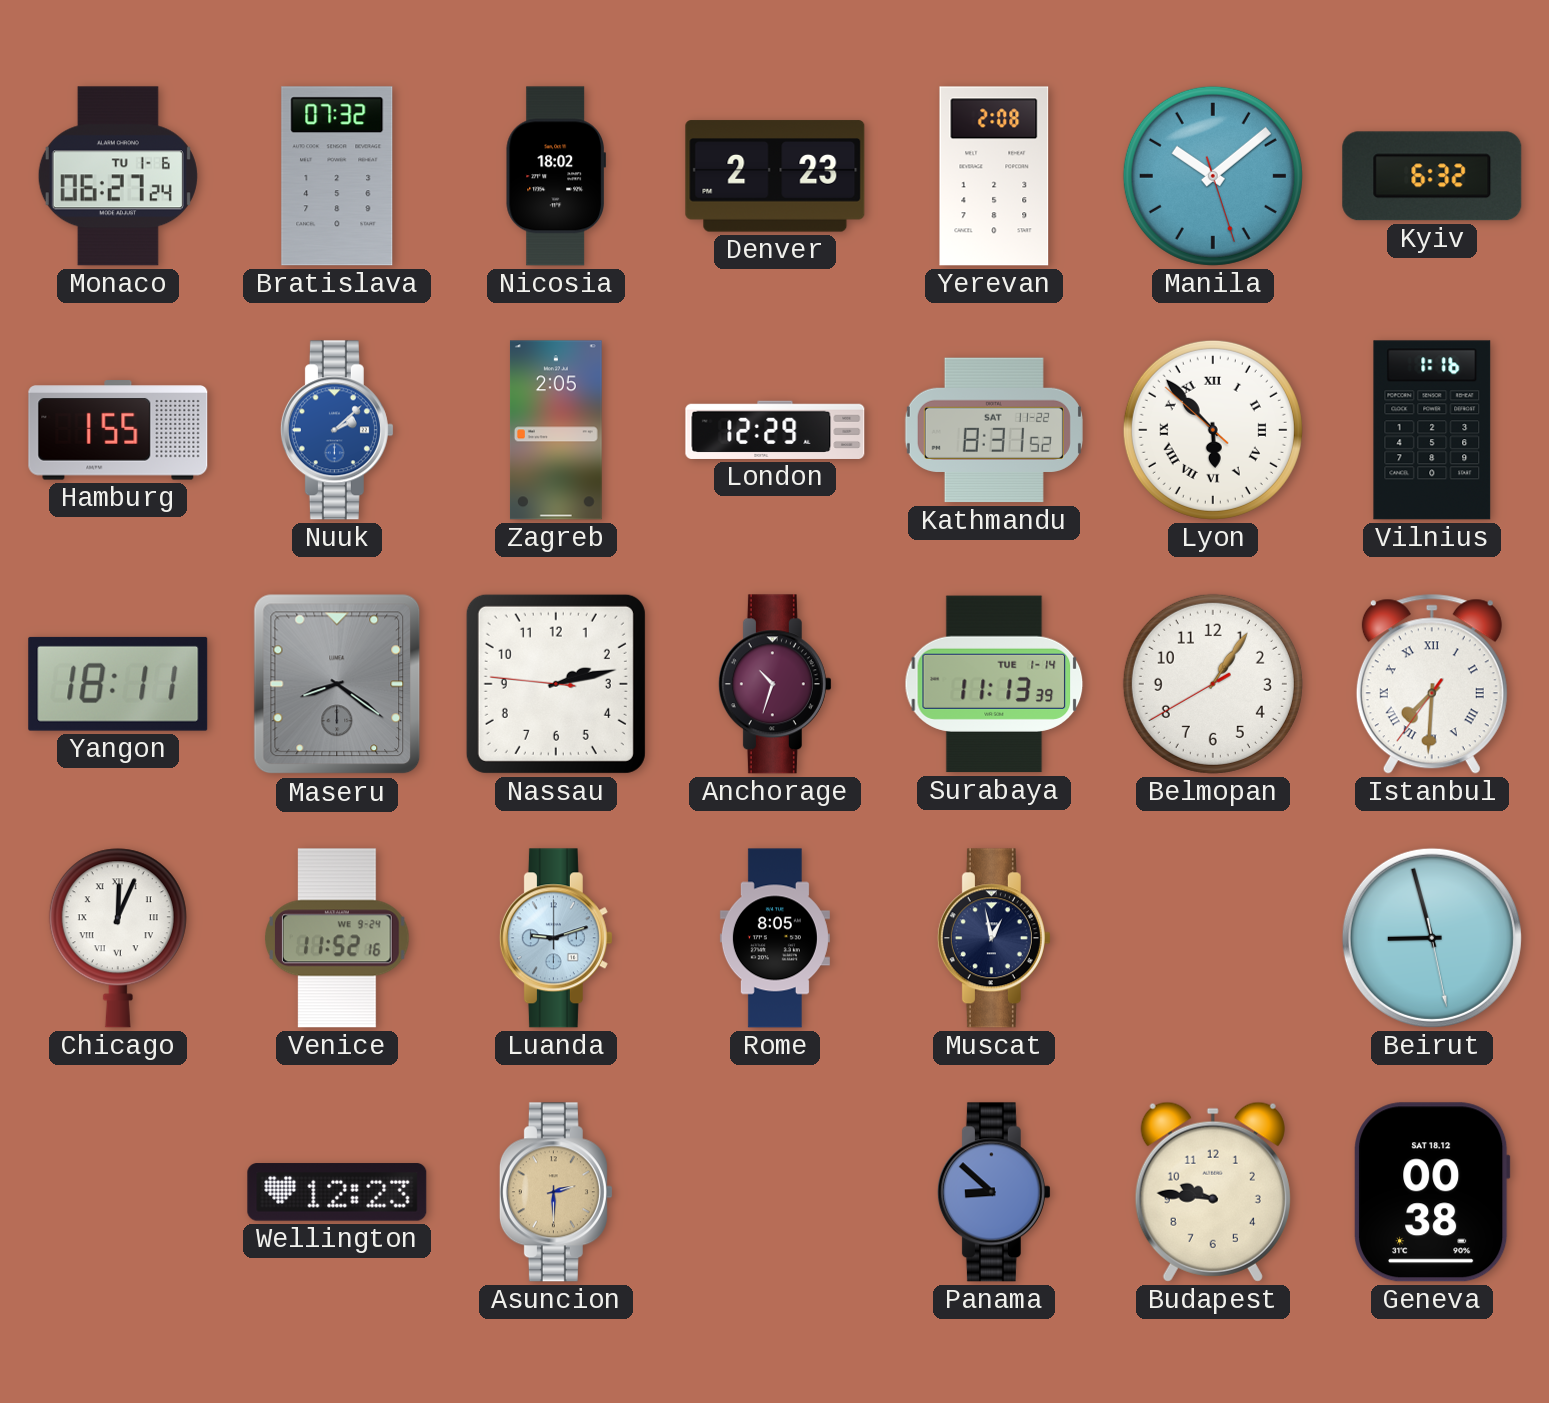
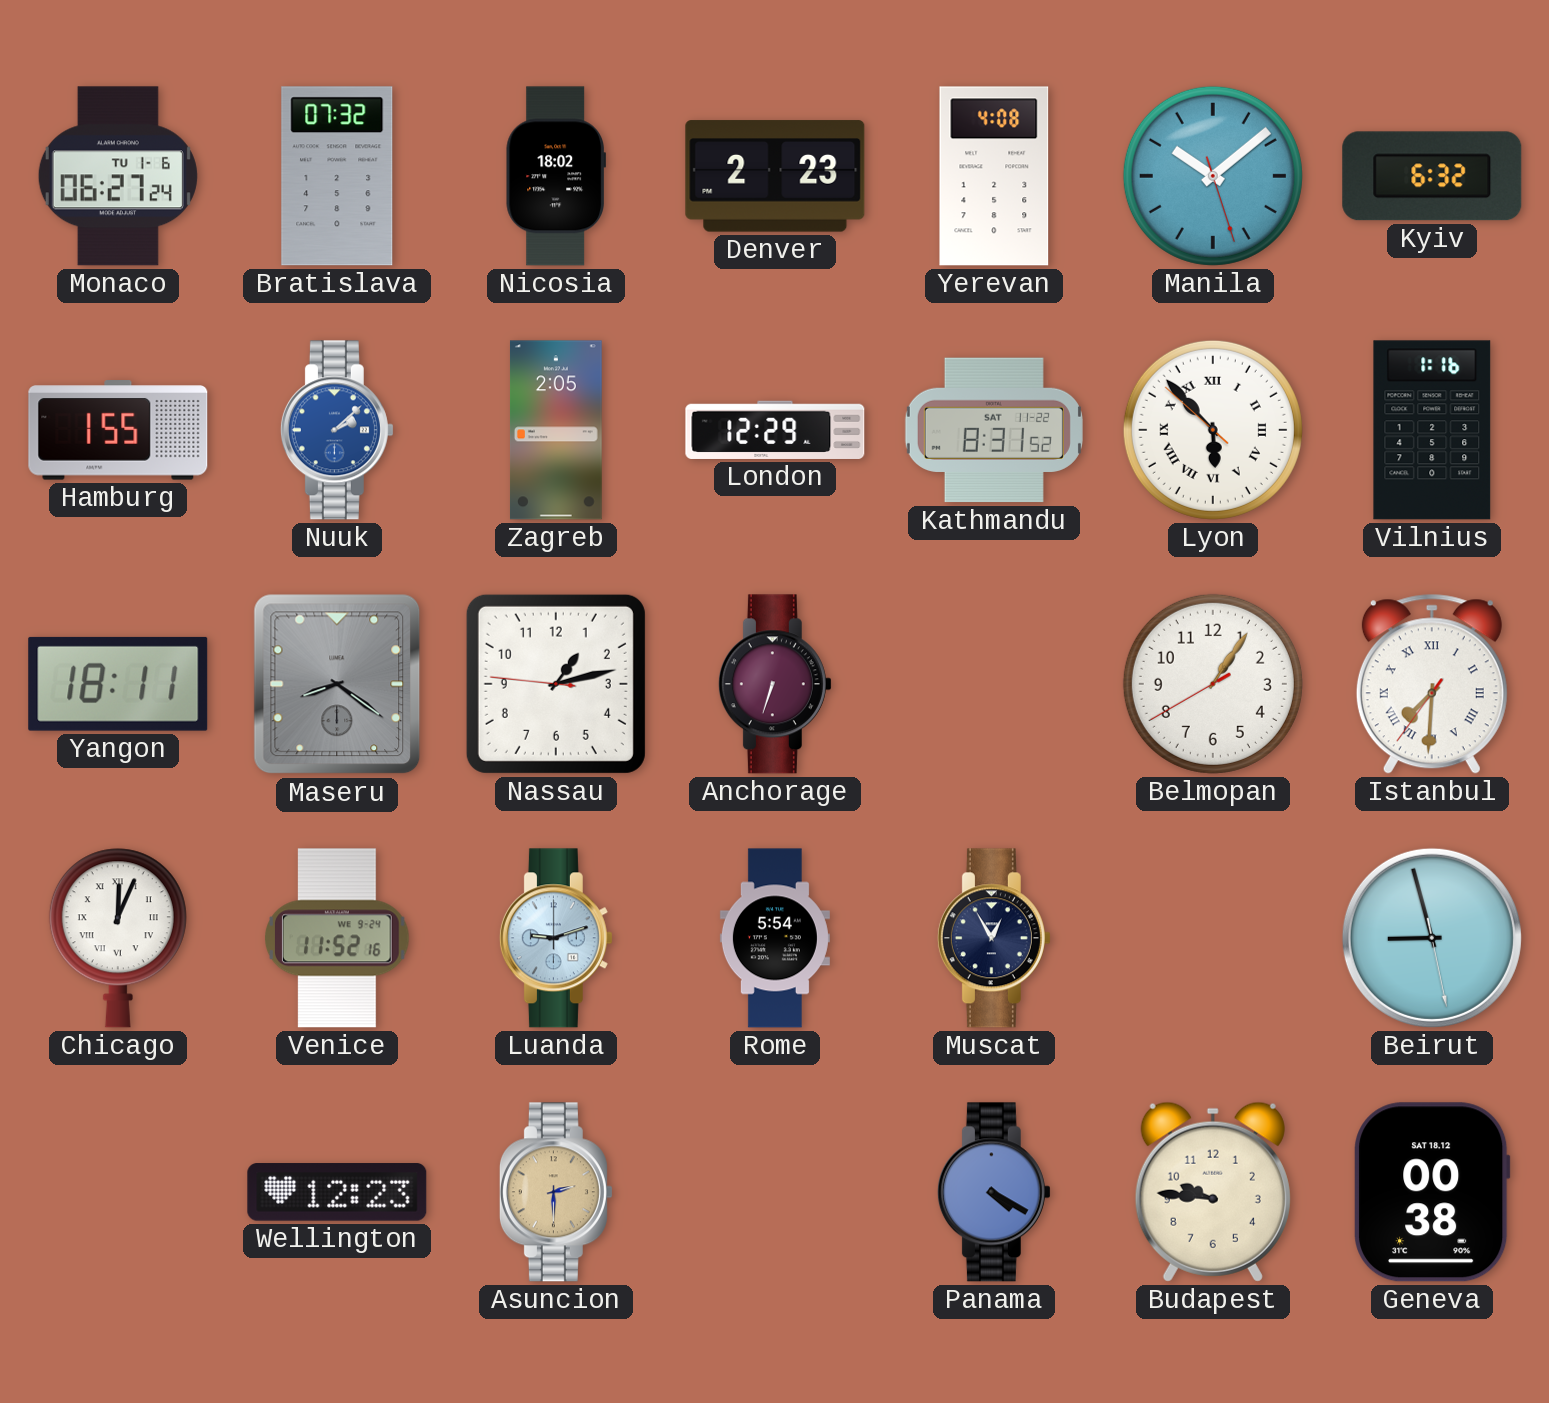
Yerevan: 2:08 -> 4:08
Nassau: 2:12 -> 1:12
Anchorage: 10:33 -> 6:33
Surabaya: 11:13 -> none
Rome: 8:05 -> 5:54
Muscat: 12:58 -> 12:55
Panama: 8:52 -> 4:20
